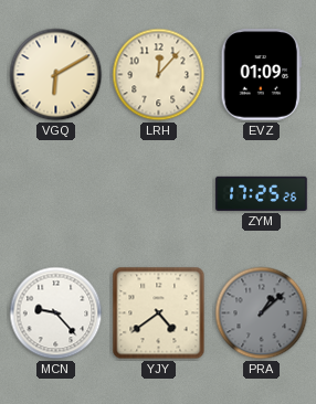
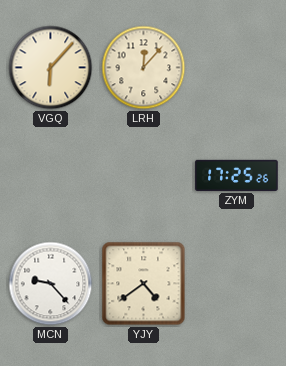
VGQ: 6:10 -> 6:07
EVZ: 01:09 -> none
PRA: 1:08 -> none
